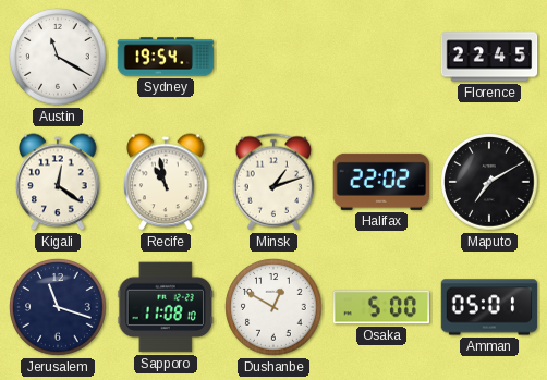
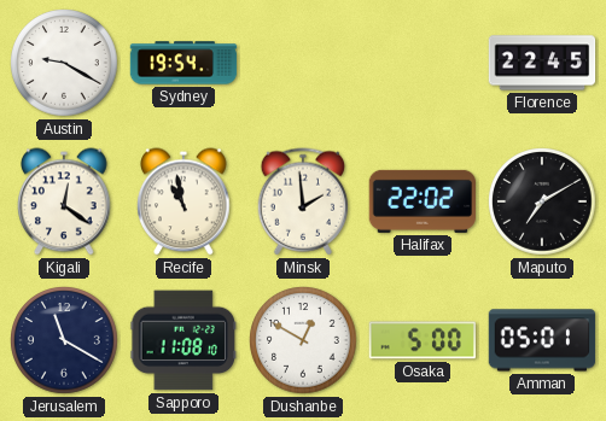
Austin: 11:20 -> 9:20
Minsk: 1:12 -> 1:59
Jerusalem: 11:18 -> 11:20
